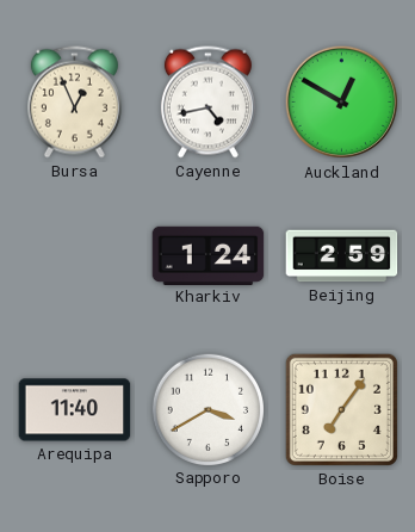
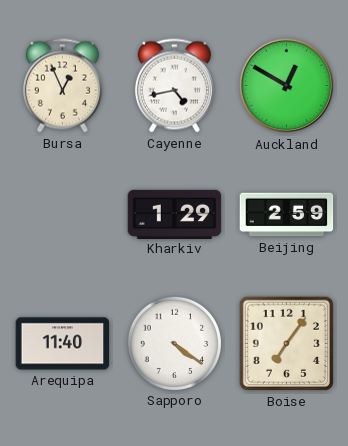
Kharkiv: 1:24 -> 1:29
Sapporo: 3:40 -> 4:21
